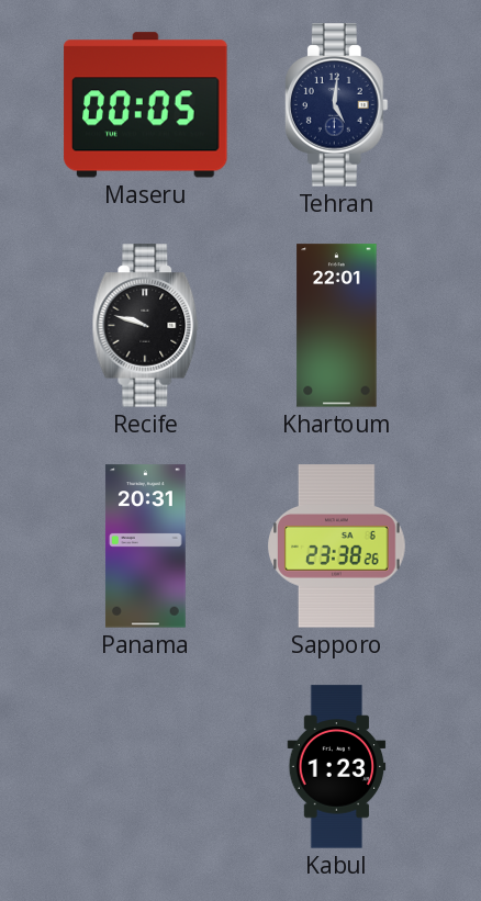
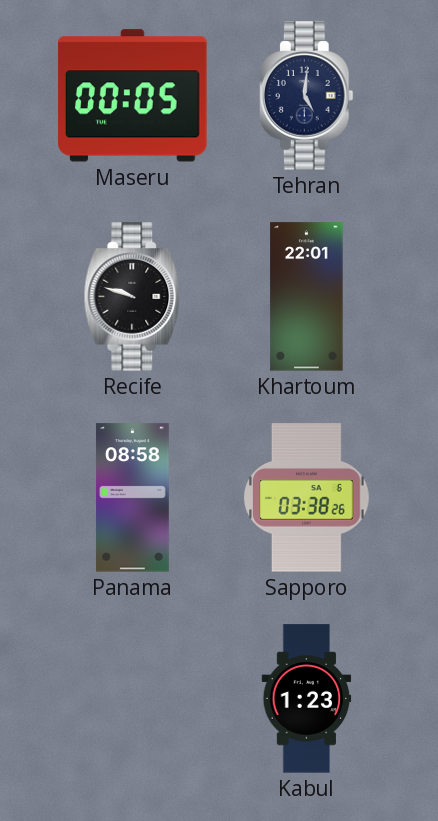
Panama: 20:31 -> 08:58
Sapporo: 23:38 -> 03:38
